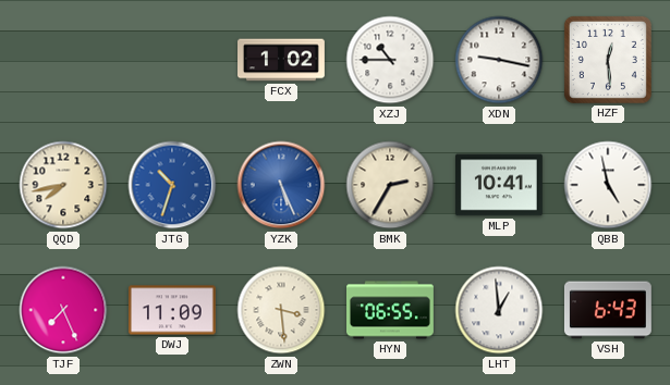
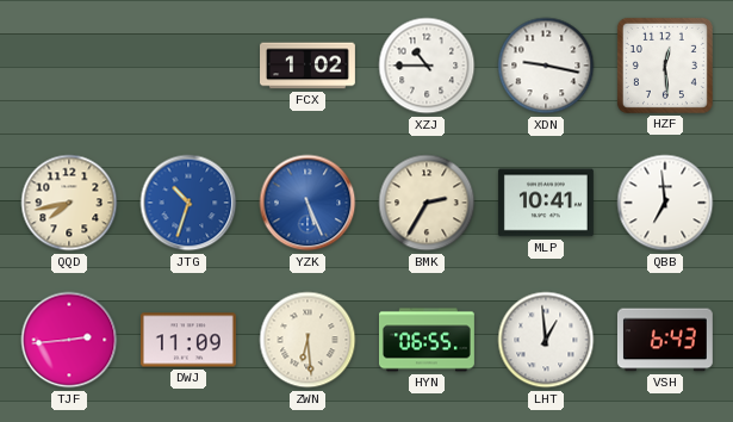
QBB: 4:58 -> 6:59
TJF: 7:26 -> 2:44
ZWN: 3:29 -> 6:29
